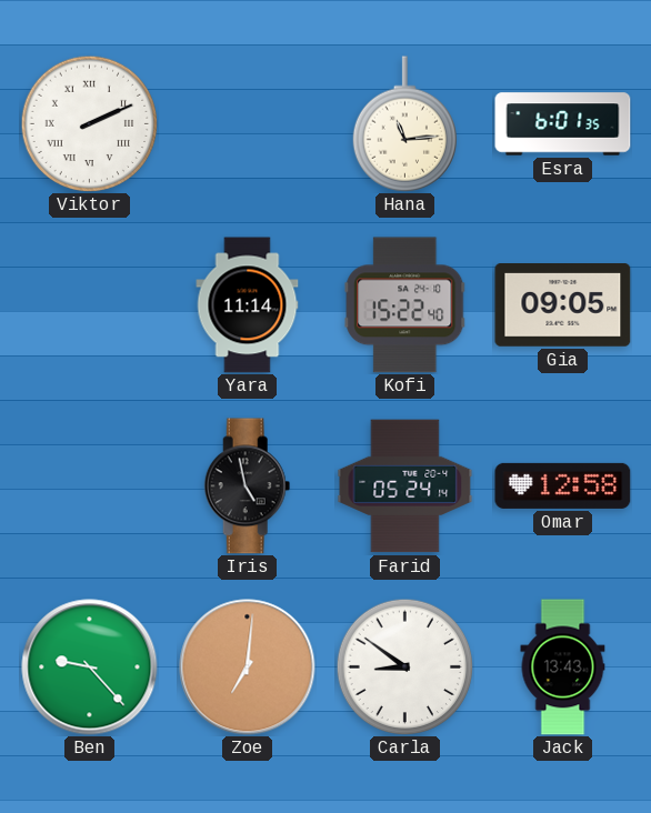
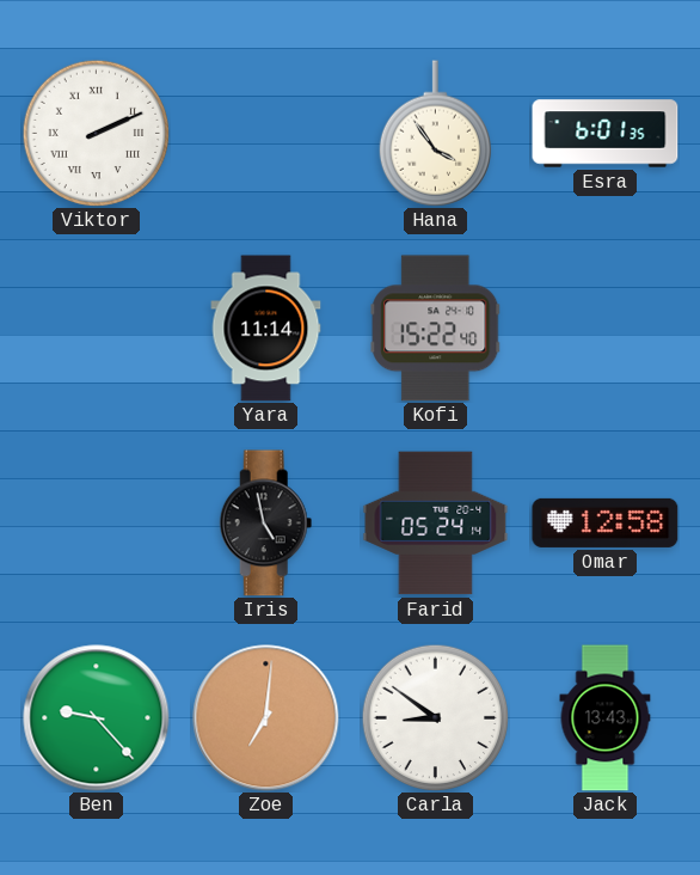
Hana: 11:14 -> 3:54
Gia: 09:05 -> none
